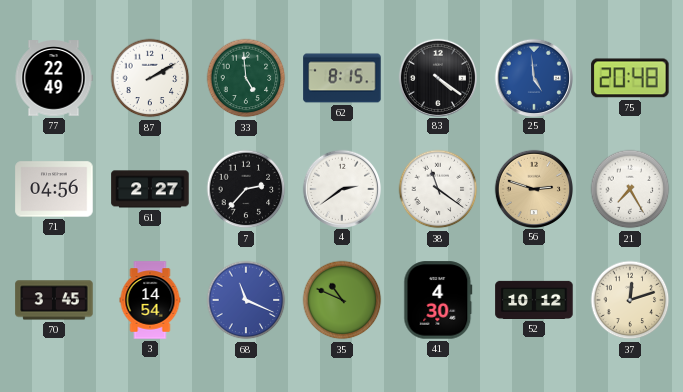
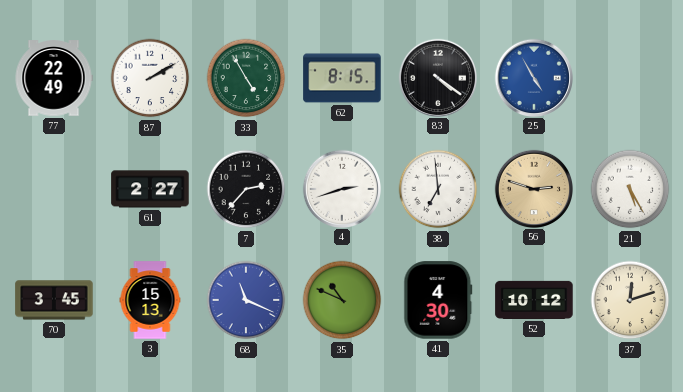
33: 4:59 -> 4:55
25: 4:59 -> 4:55
75: 20:48 -> none
71: 04:56 -> none
4: 2:39 -> 2:42
38: 11:21 -> 6:59
21: 7:25 -> 5:25
3: 14:54 -> 15:13
